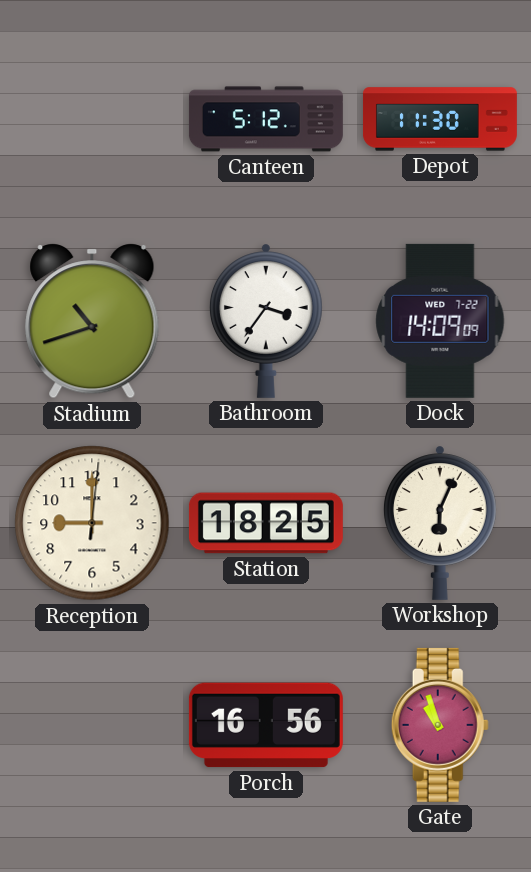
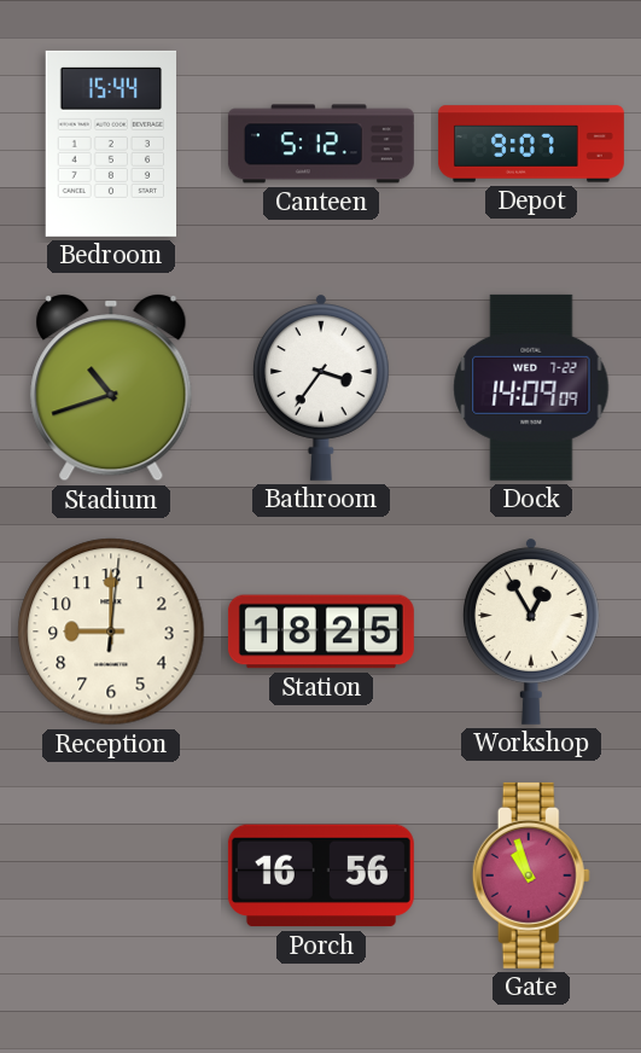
Bedroom: none -> 15:44
Depot: 11:30 -> 9:07
Workshop: 6:04 -> 12:55
